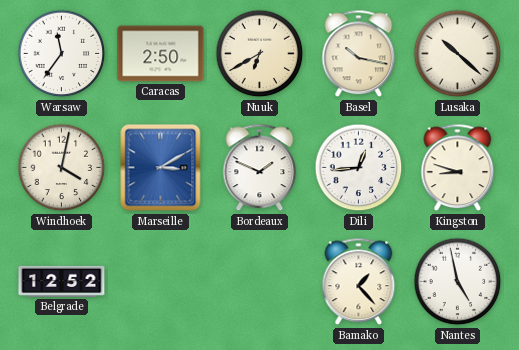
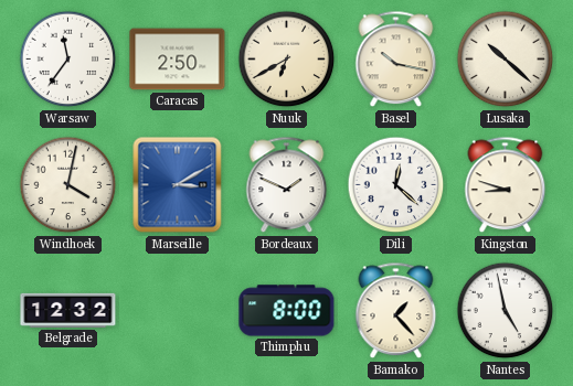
Dili: 12:44 -> 12:22
Belgrade: 12:52 -> 12:32
Thimphu: none -> 8:00
